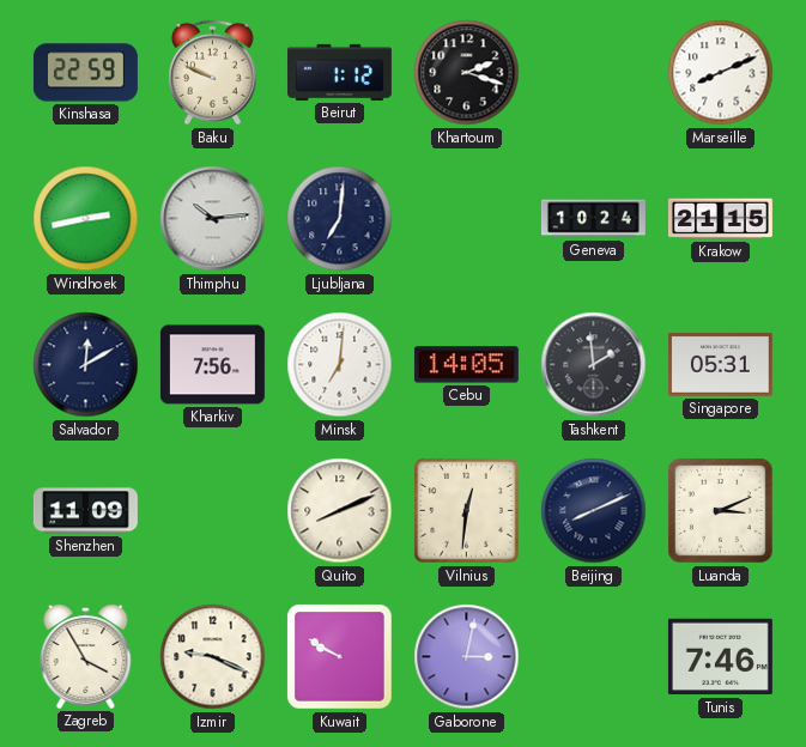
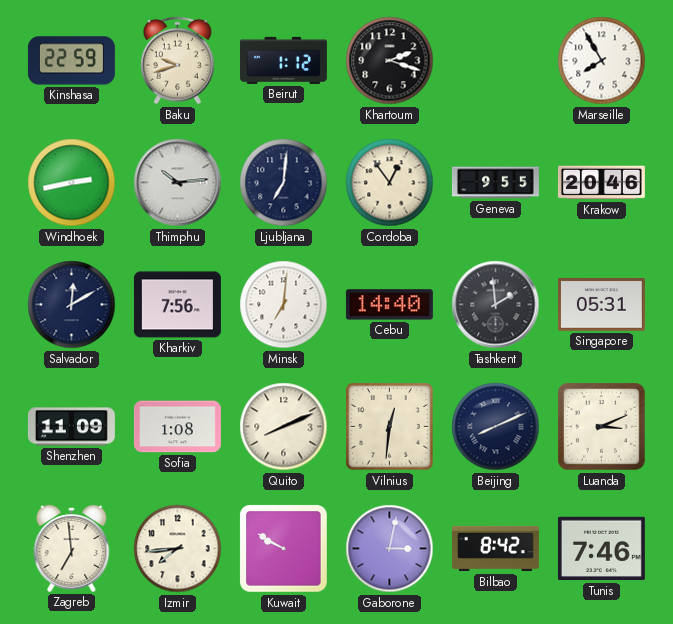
Baku: 9:49 -> 9:42
Marseille: 8:11 -> 7:55
Cordoba: none -> 12:54
Geneva: 10:24 -> 9:55
Krakow: 21:15 -> 20:46
Cebu: 14:05 -> 14:40
Sofia: none -> 1:08
Zagreb: 3:55 -> 6:59
Izmir: 9:19 -> 7:44
Bilbao: none -> 8:42
